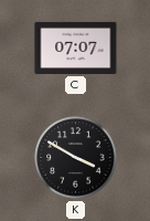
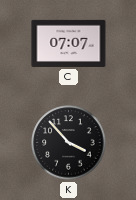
K: 3:50 -> 3:53
